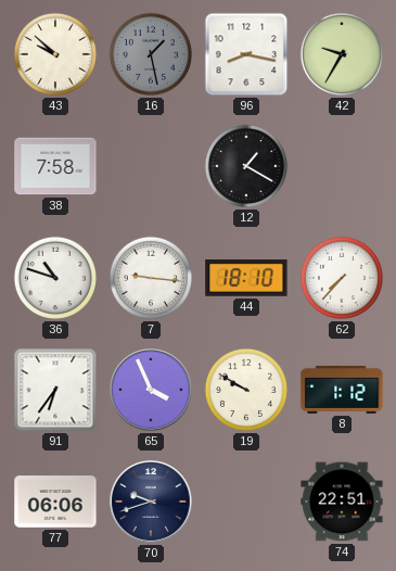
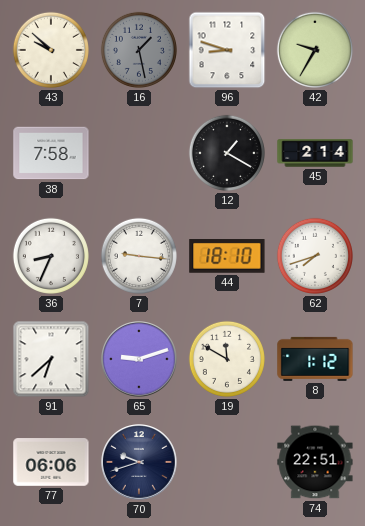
96: 8:17 -> 8:48
45: none -> 2:14
36: 10:48 -> 8:34
62: 7:37 -> 7:42
91: 6:36 -> 6:38
65: 3:56 -> 9:12
19: 9:50 -> 11:50
